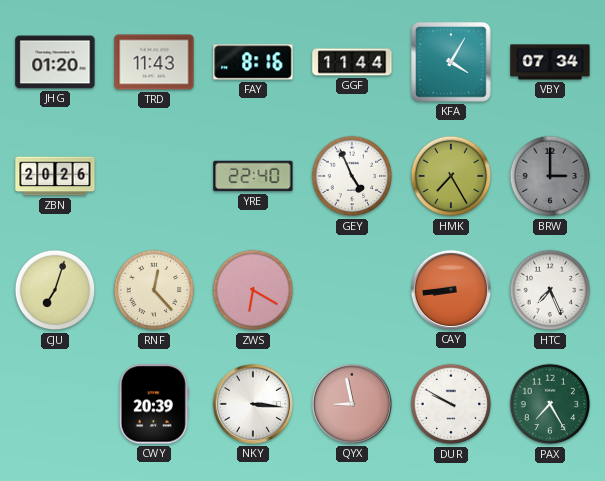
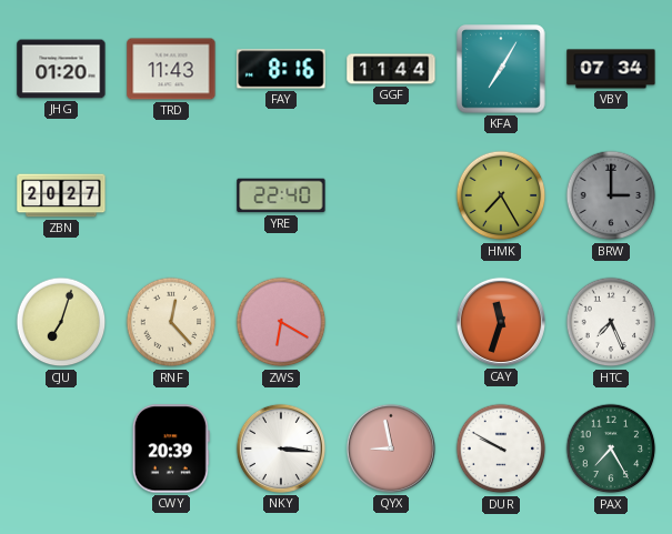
KFA: 4:05 -> 7:05
ZBN: 20:26 -> 20:27
GEY: 4:56 -> none
CAY: 8:44 -> 11:33
